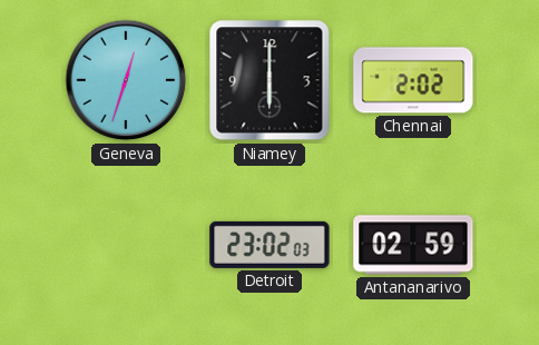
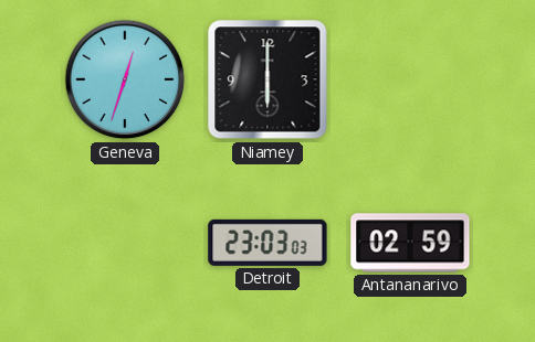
Chennai: 2:02 -> none
Detroit: 23:02 -> 23:03
